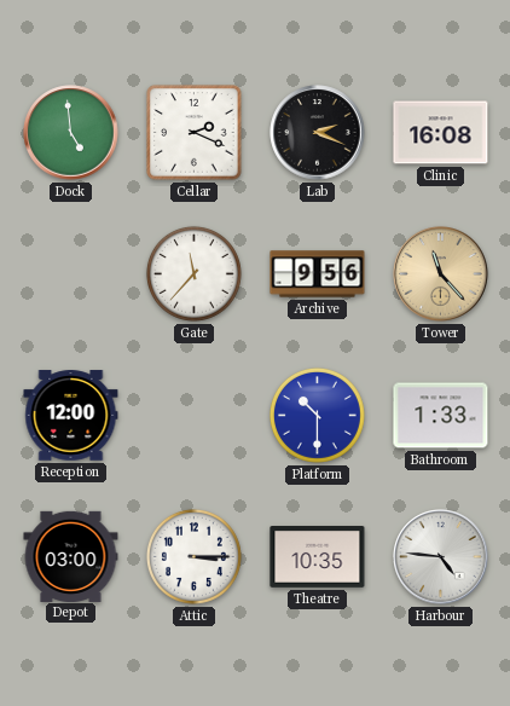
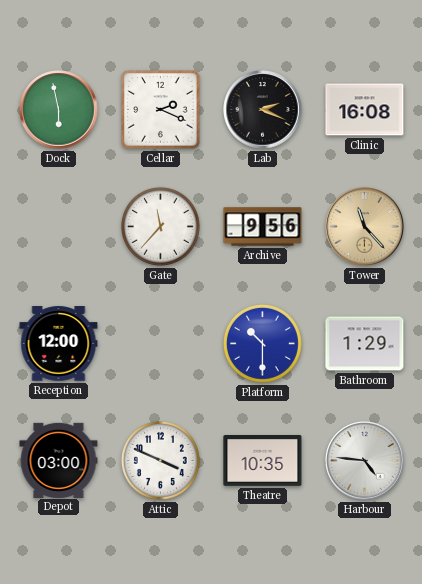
Dock: 4:59 -> 5:58
Bathroom: 1:33 -> 1:29
Attic: 3:15 -> 3:49
